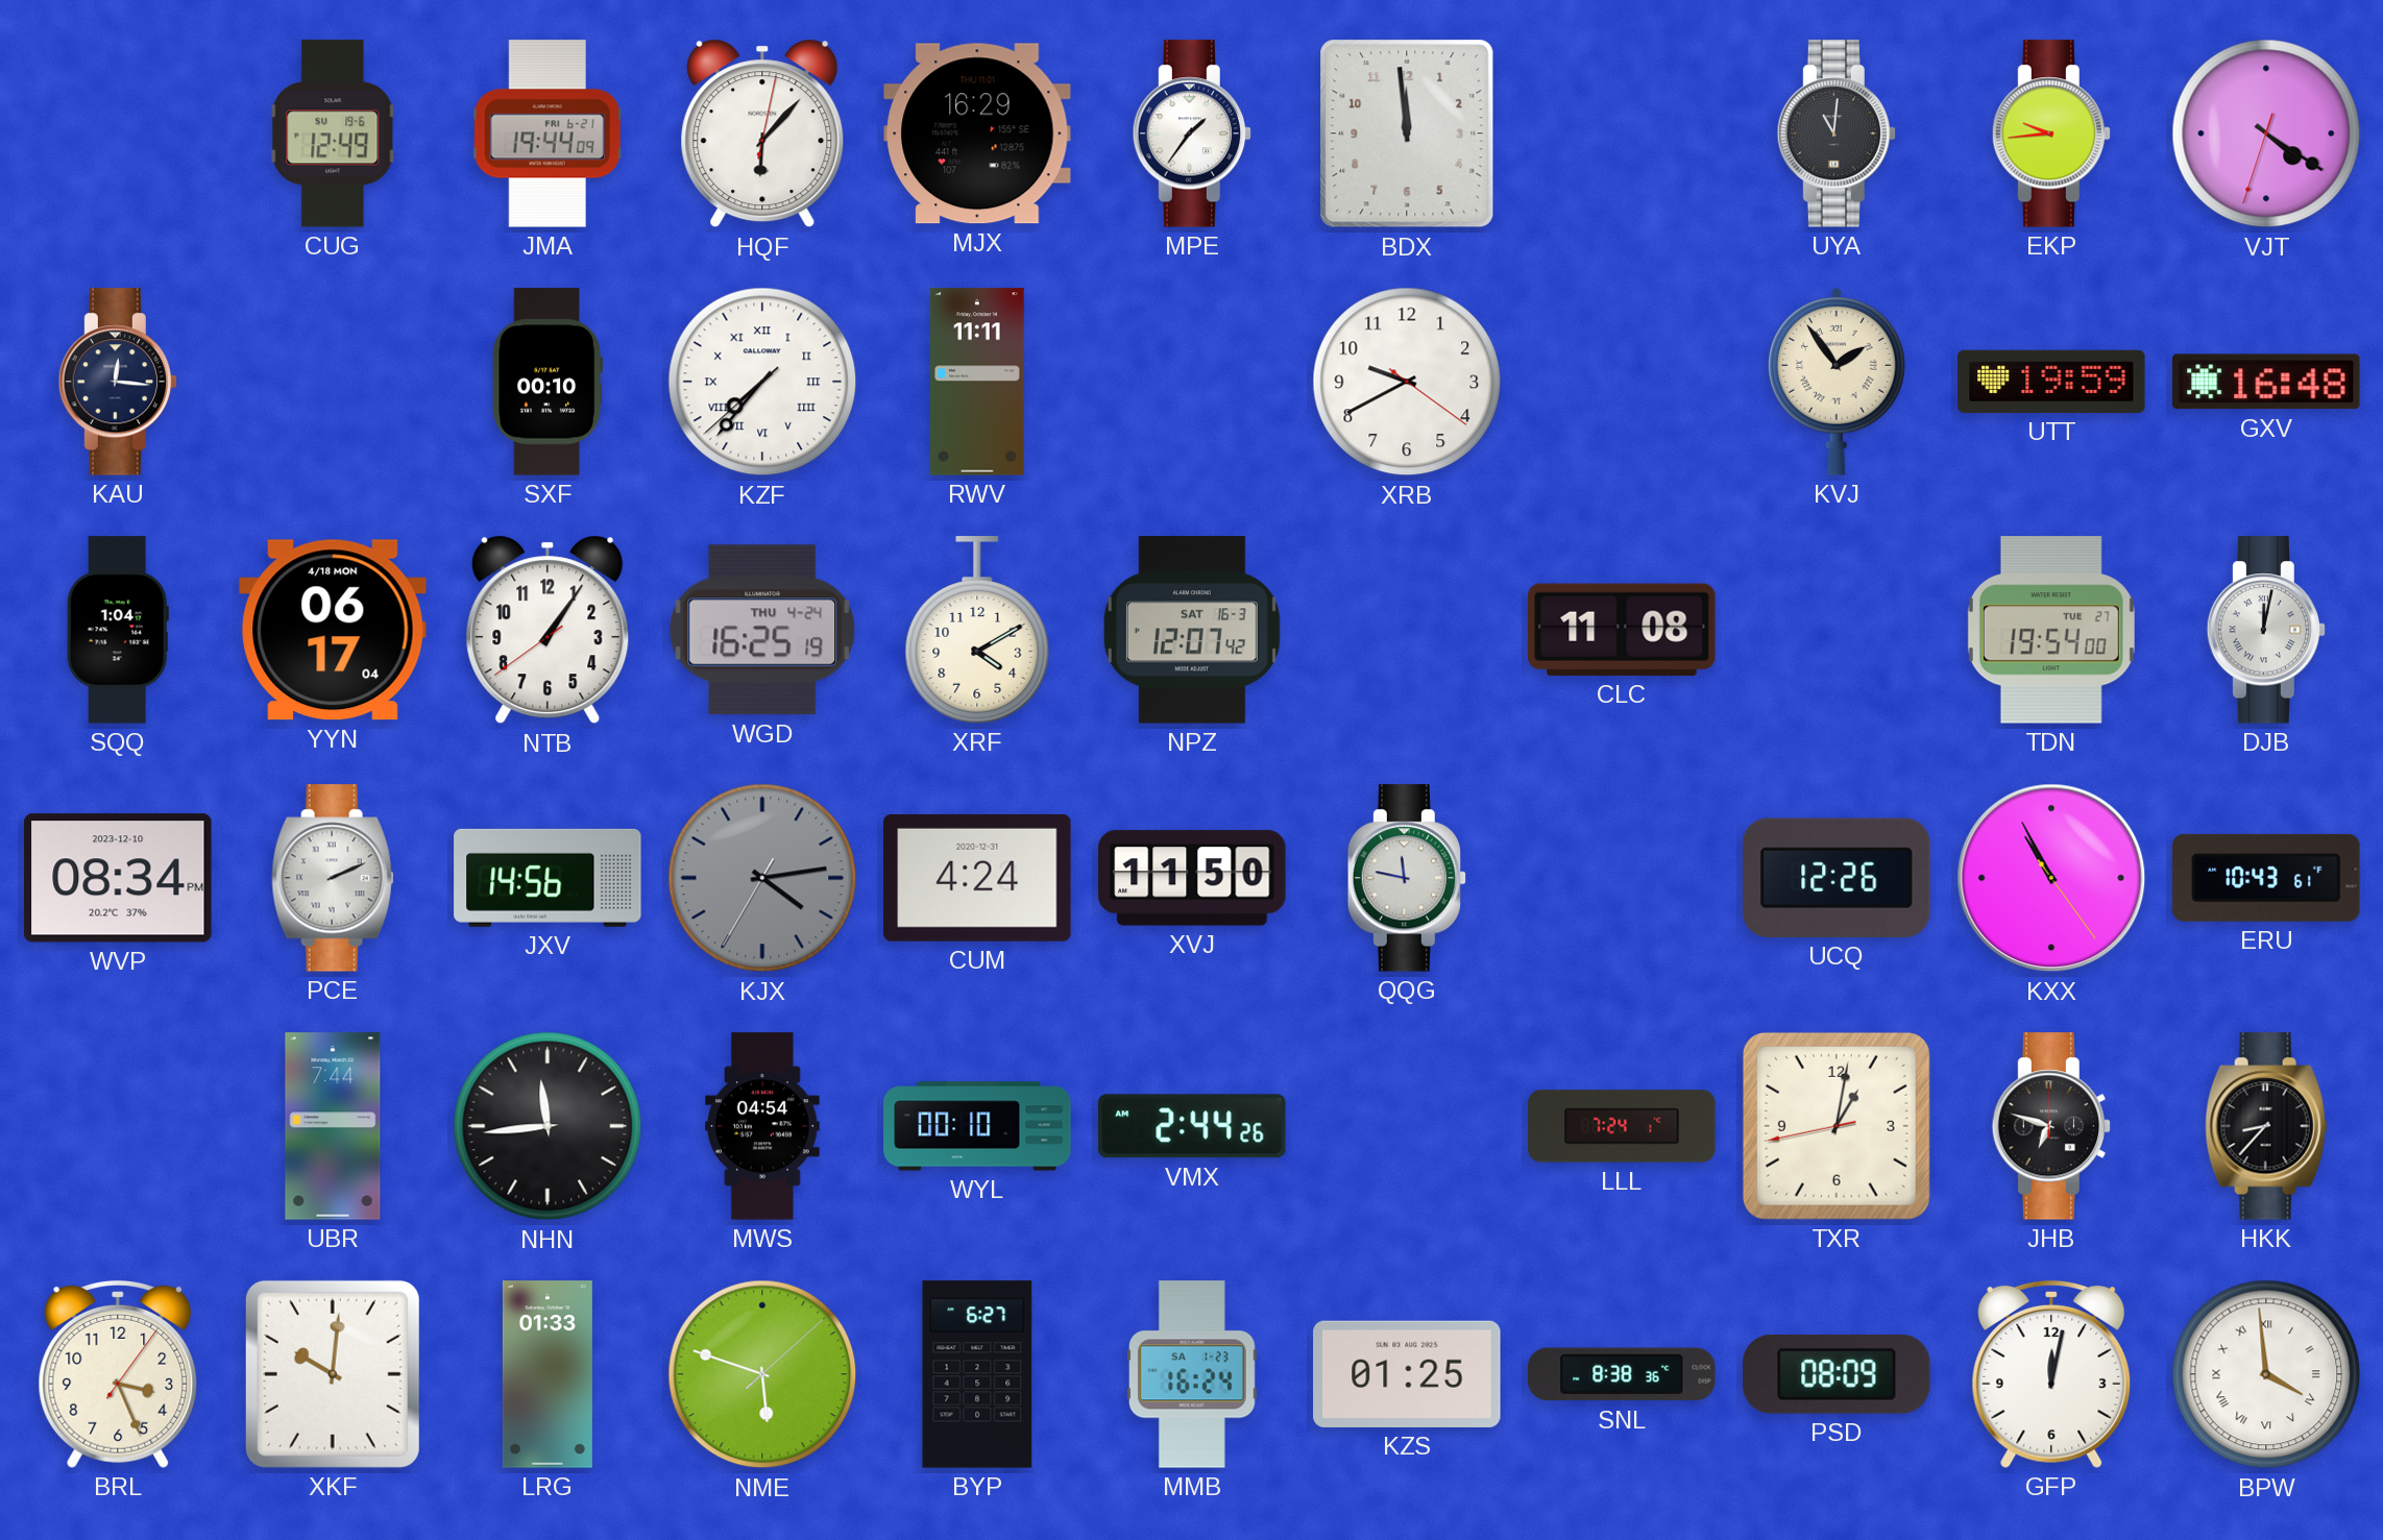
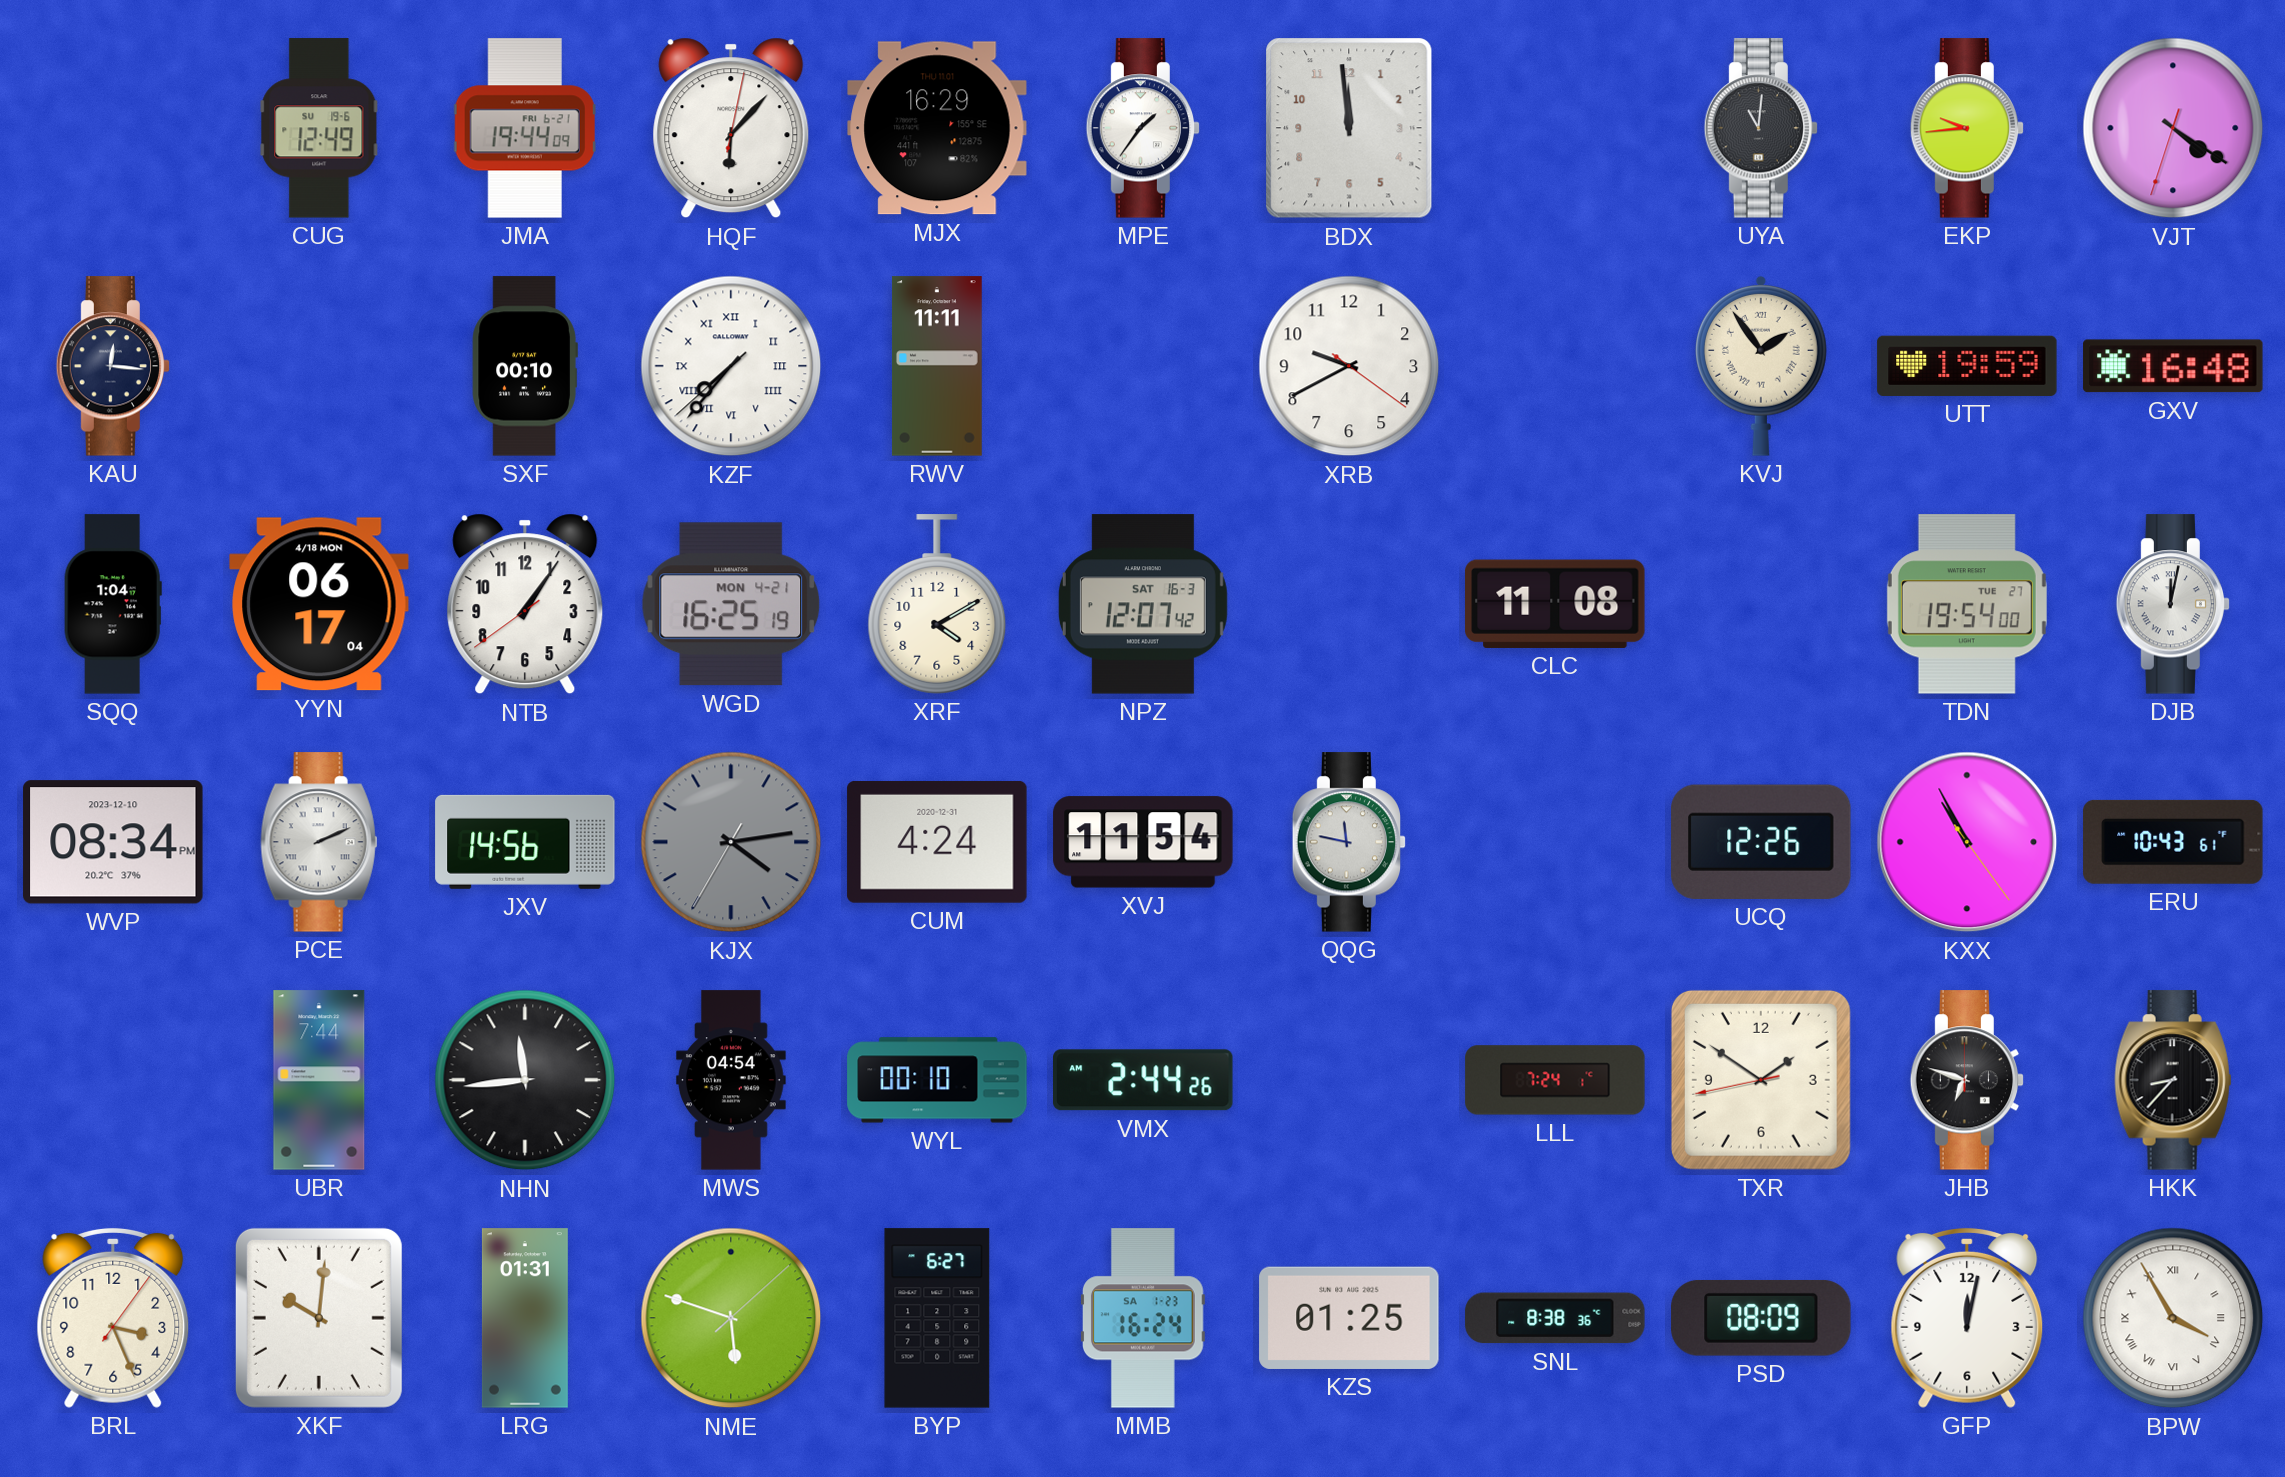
WGD date: THU 4-24 -> MON 4-21
XVJ: 11:50 -> 11:54
TXR: 1:01 -> 1:50
LRG: 01:33 -> 01:31
BPW: 3:59 -> 3:55
